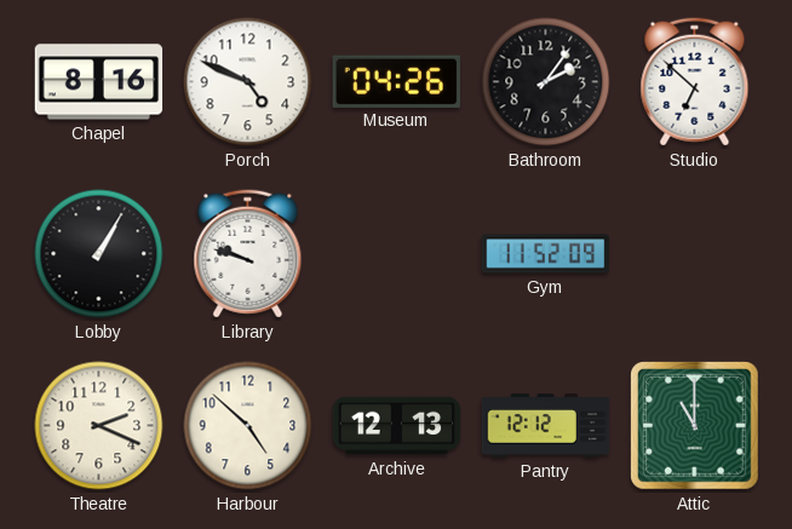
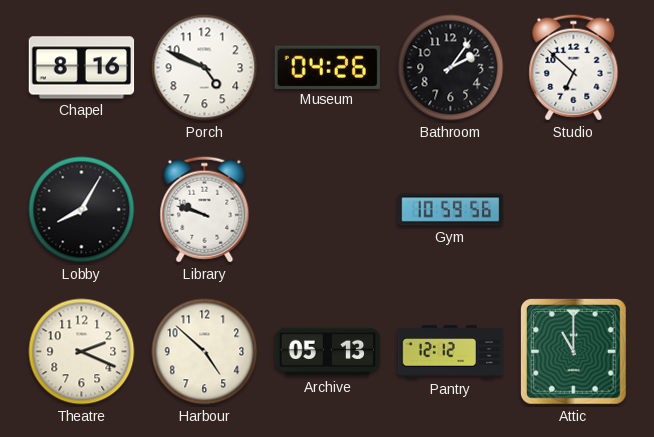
Lobby: 1:05 -> 8:05
Gym: 11:52 -> 10:59
Archive: 12:13 -> 05:13
